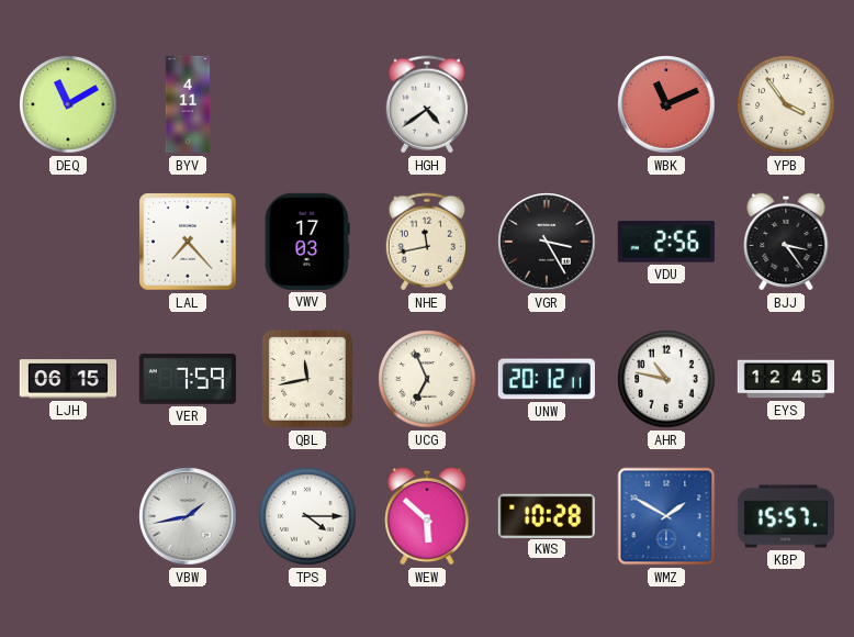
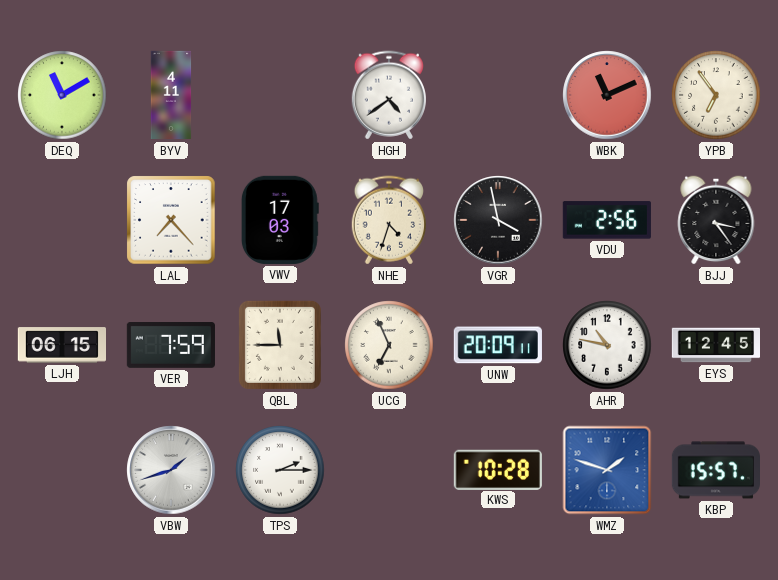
YPB: 3:54 -> 6:54
NHE: 11:43 -> 4:33
VGR: 3:25 -> 3:58
QBL: 11:43 -> 11:45
UNW: 20:12 -> 20:09
VBW: 1:43 -> 1:42
TPS: 4:15 -> 2:15
WEW: 5:52 -> none
WMZ: 1:50 -> 1:48
